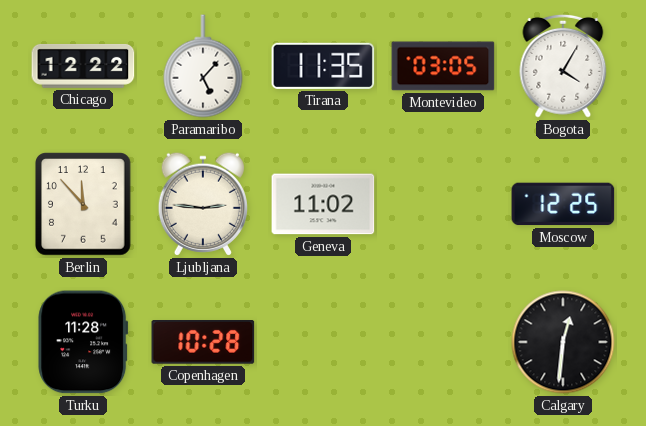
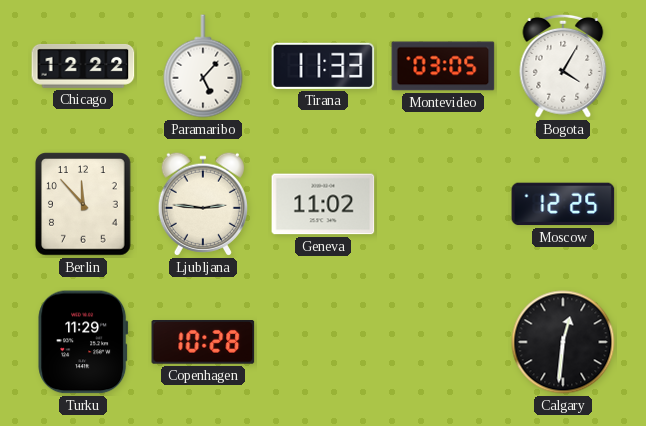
Tirana: 11:35 -> 11:33
Turku: 11:28 -> 11:29
